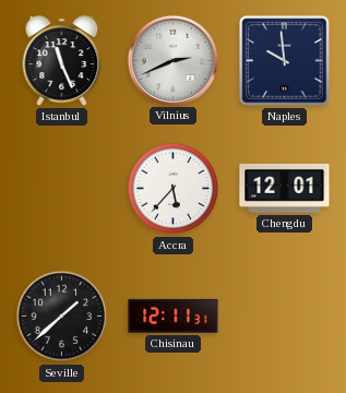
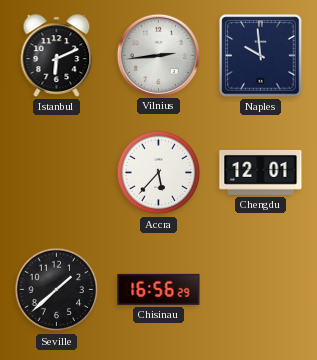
Istanbul: 11:26 -> 6:11
Vilnius: 2:41 -> 2:44
Chisinau: 12:11 -> 16:56
